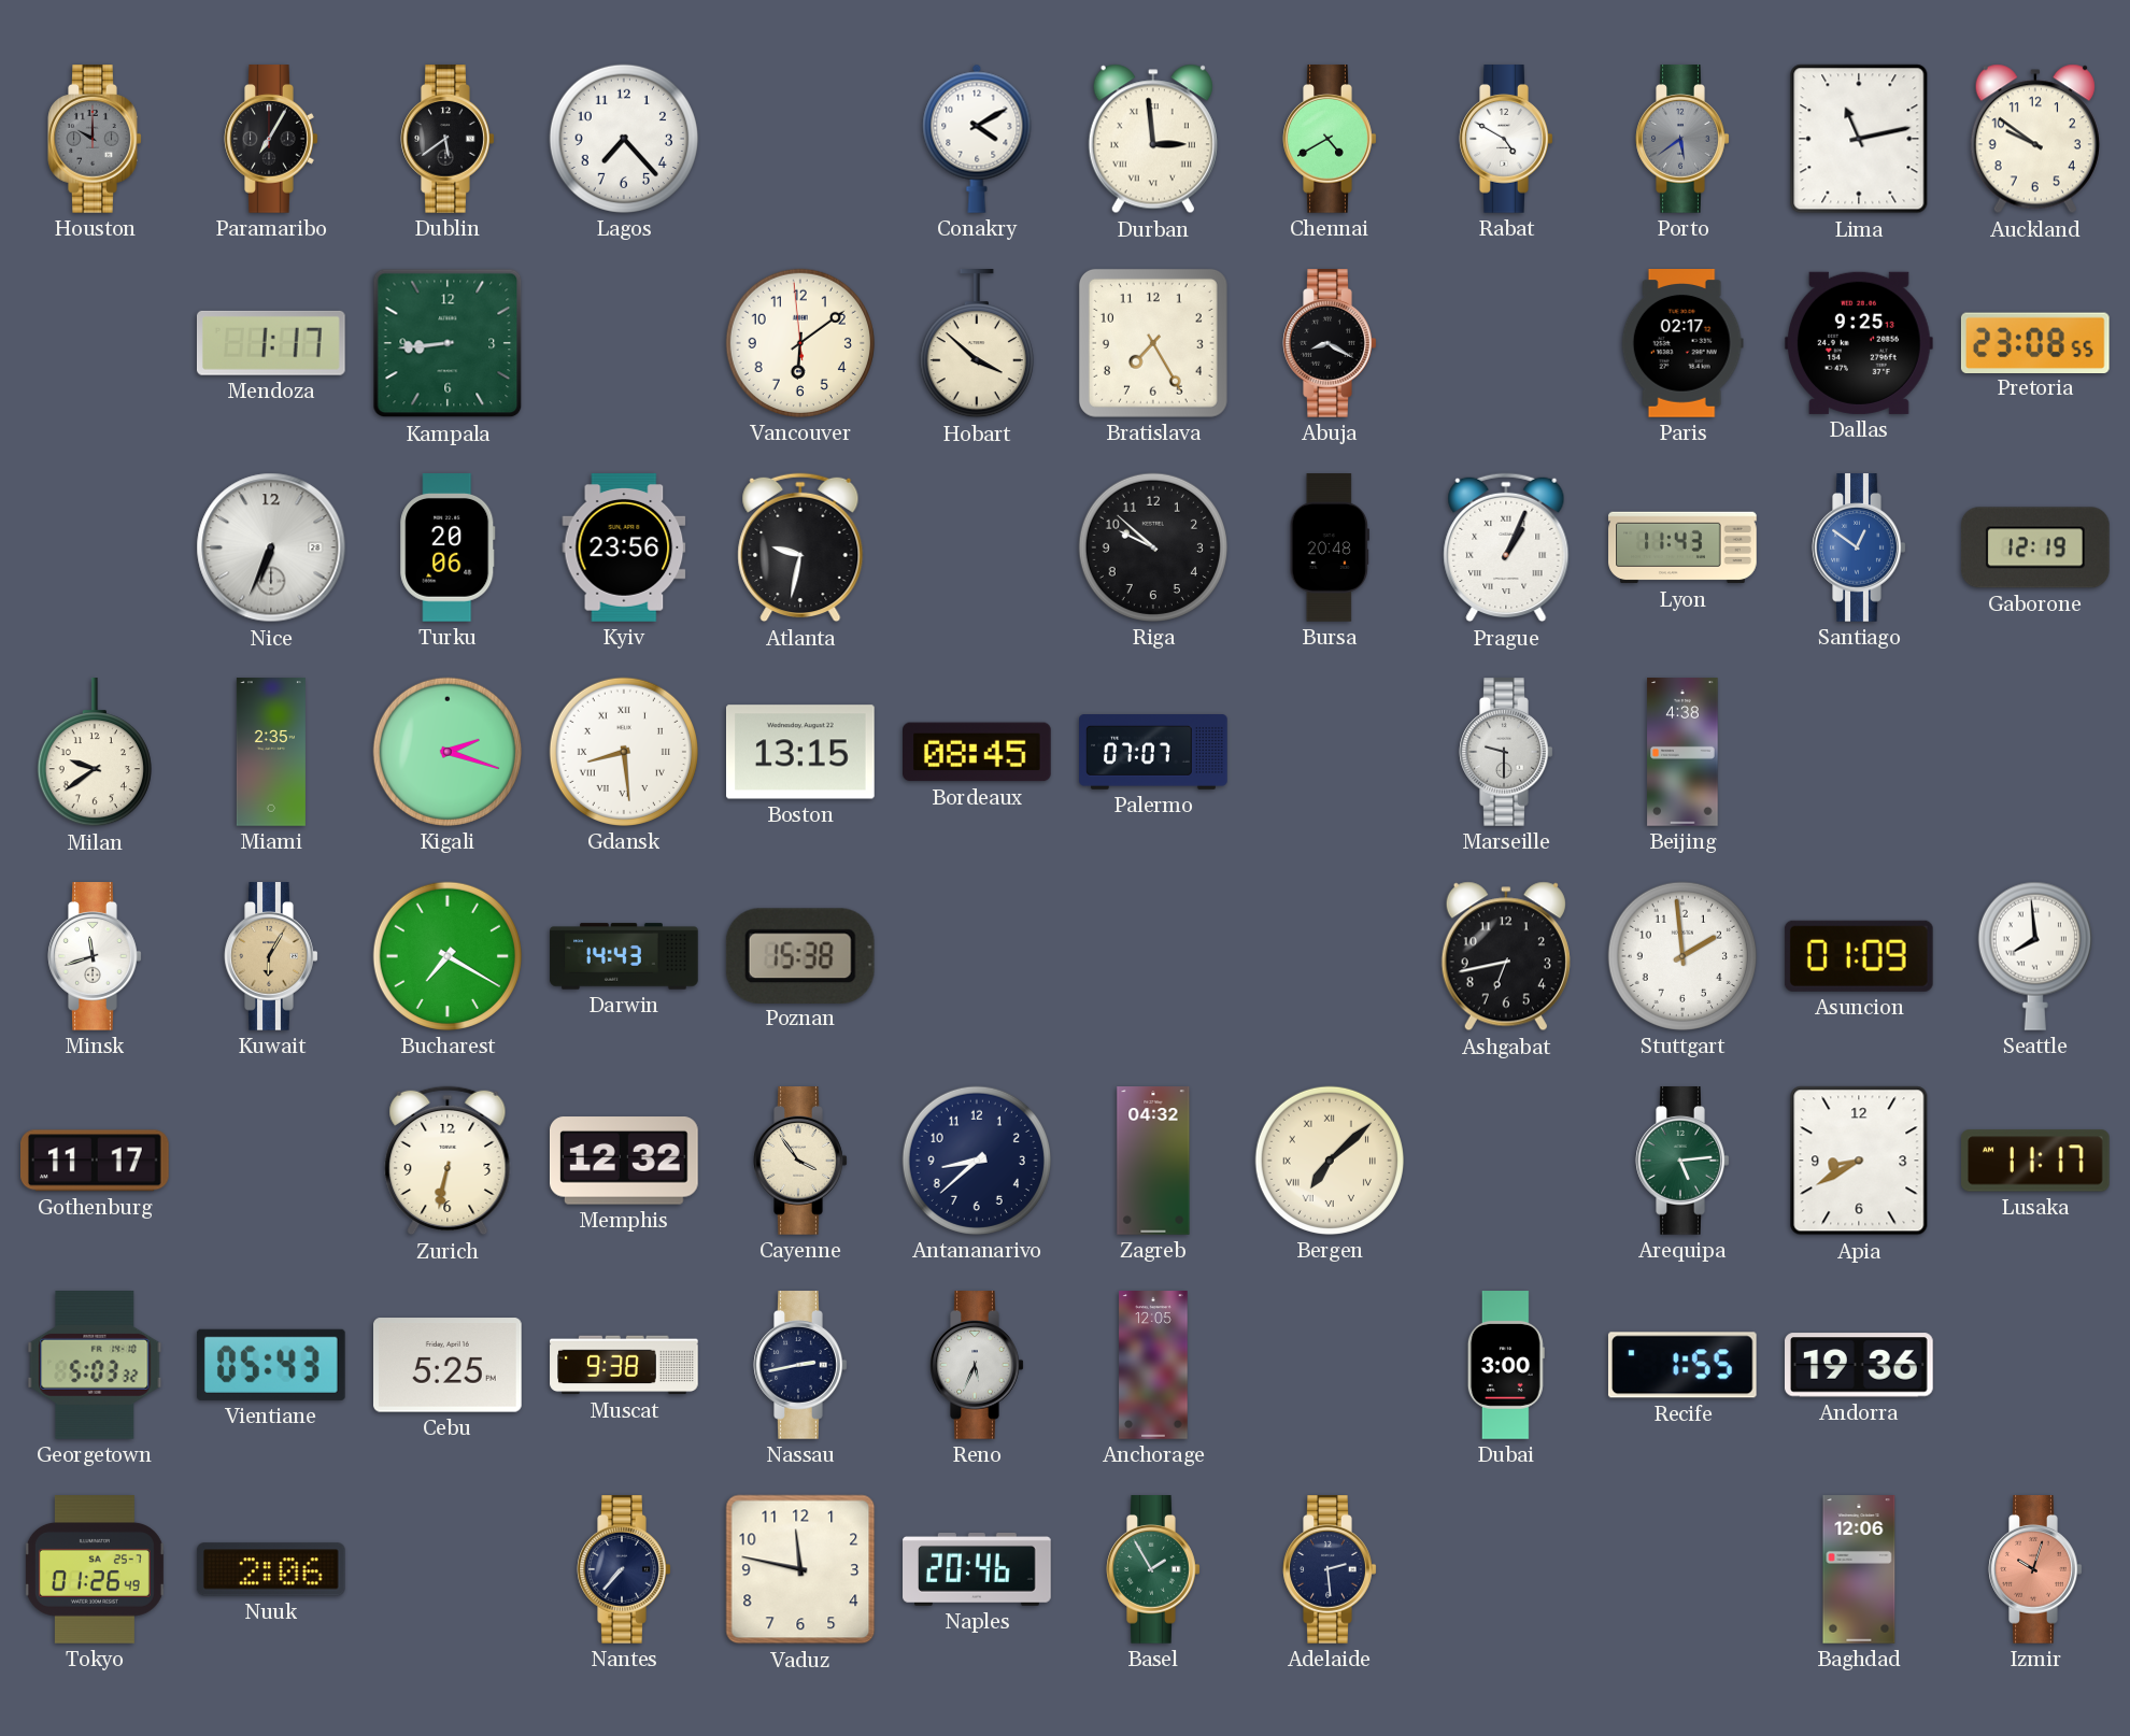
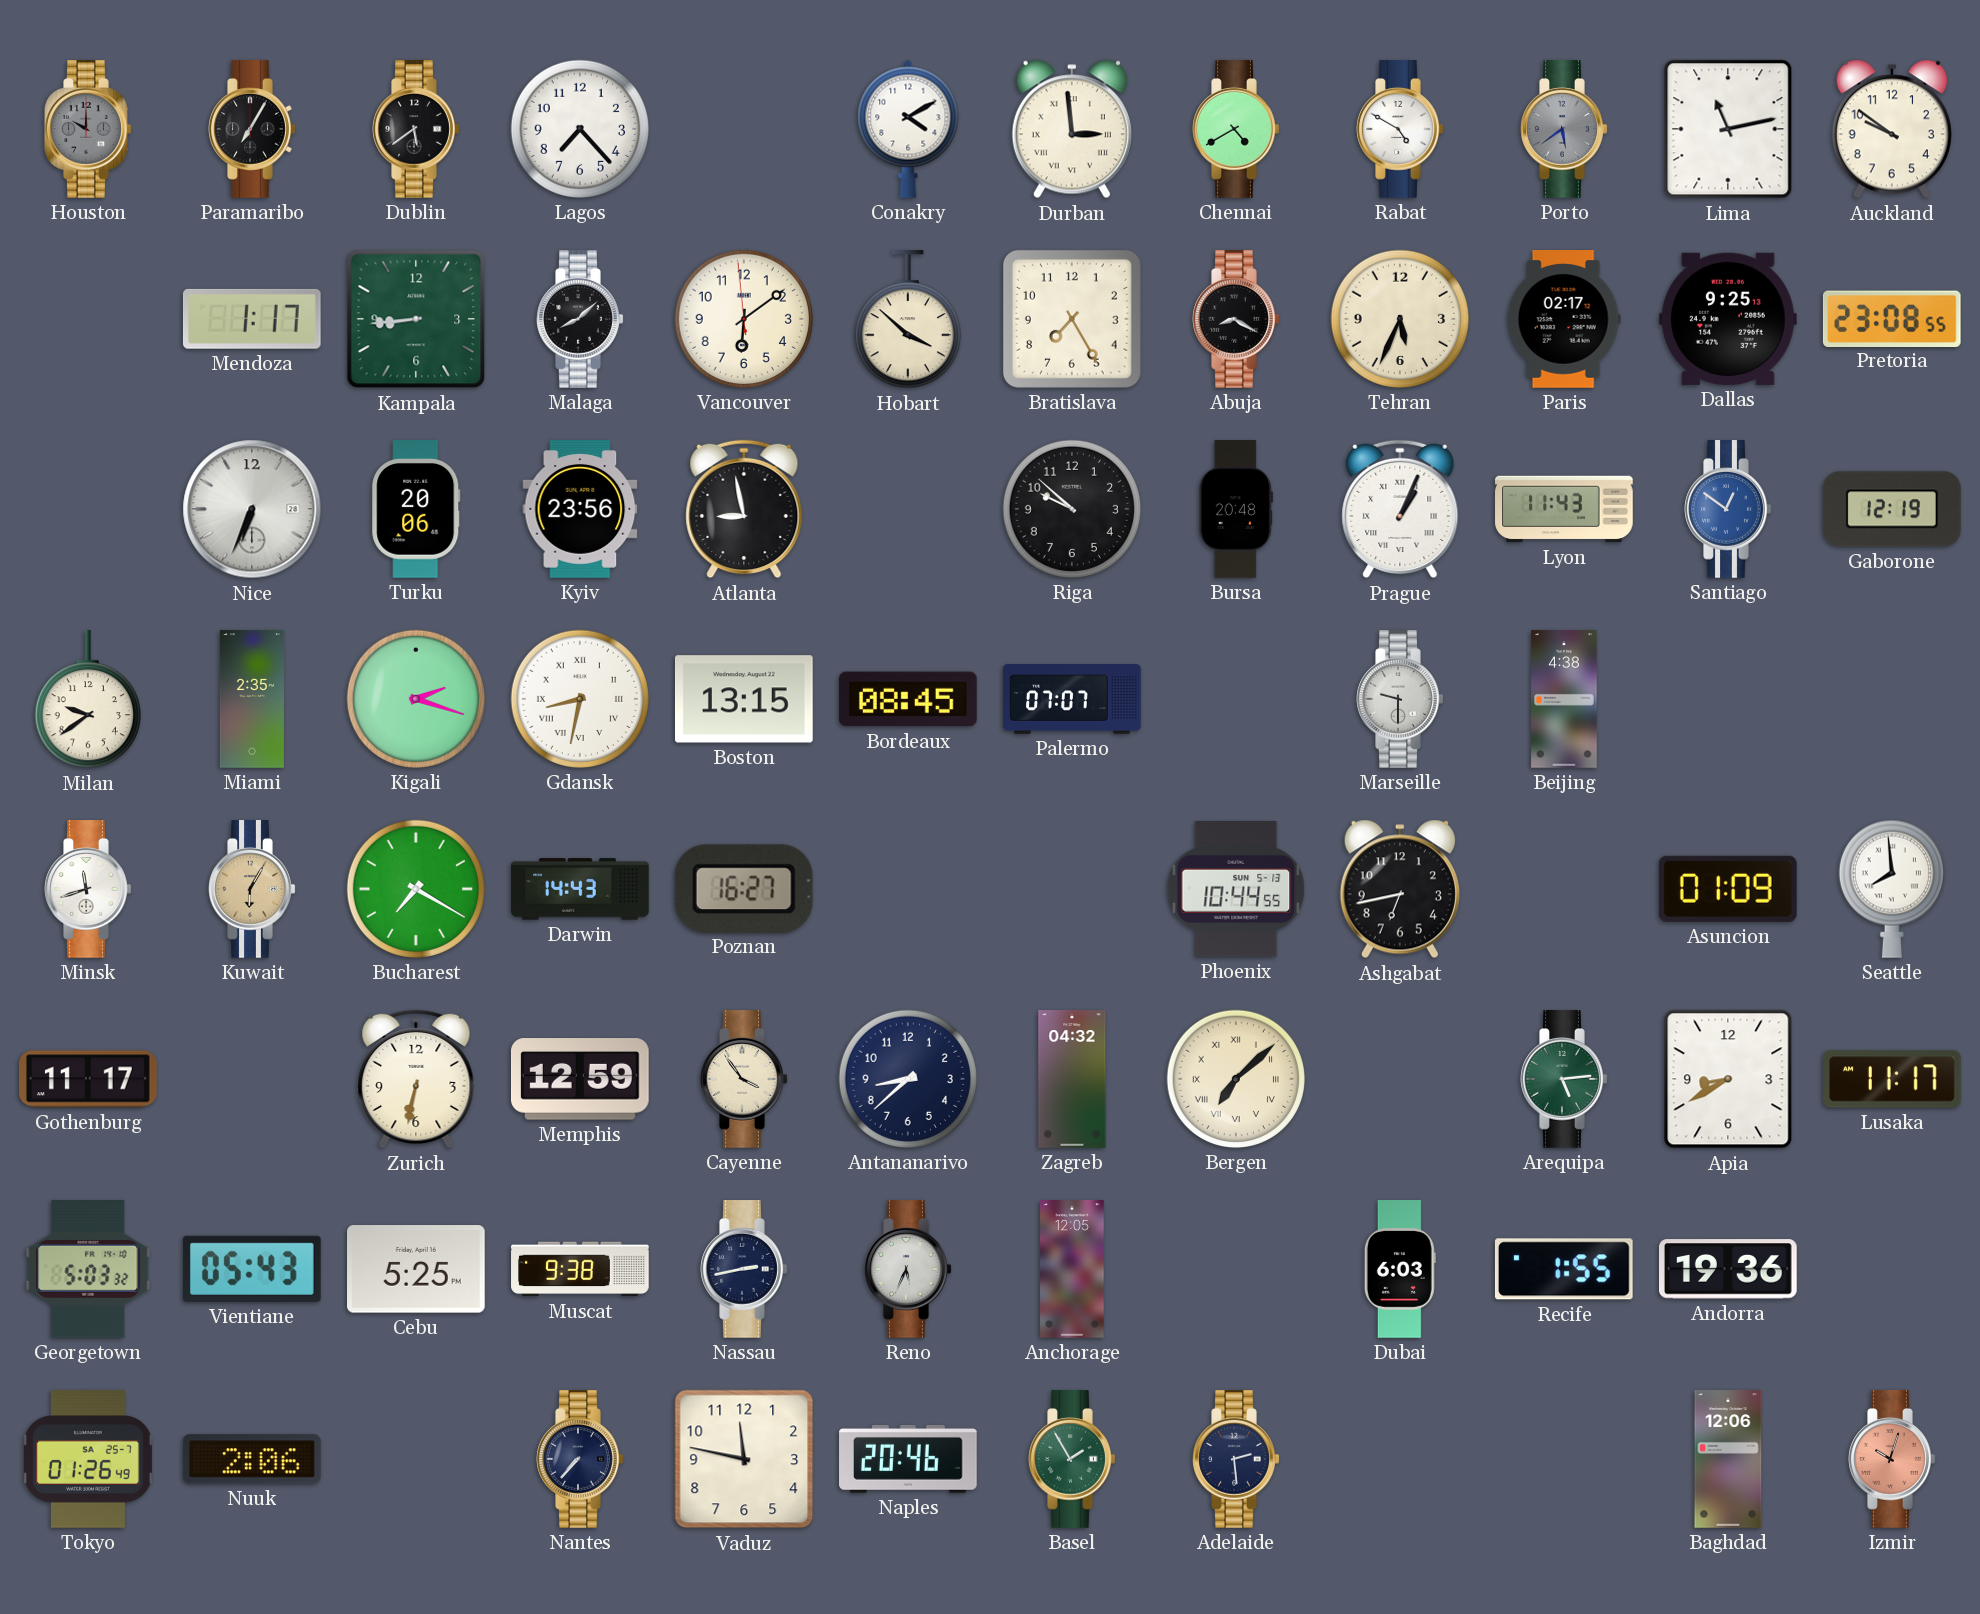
Malaga: none -> 8:08
Tehran: none -> 5:34
Atlanta: 9:32 -> 8:58
Gdansk: 8:29 -> 8:32
Poznan: 15:38 -> 16:27
Phoenix: none -> 10:44
Stuttgart: 1:59 -> none
Memphis: 12:32 -> 12:59
Dubai: 3:00 -> 6:03
